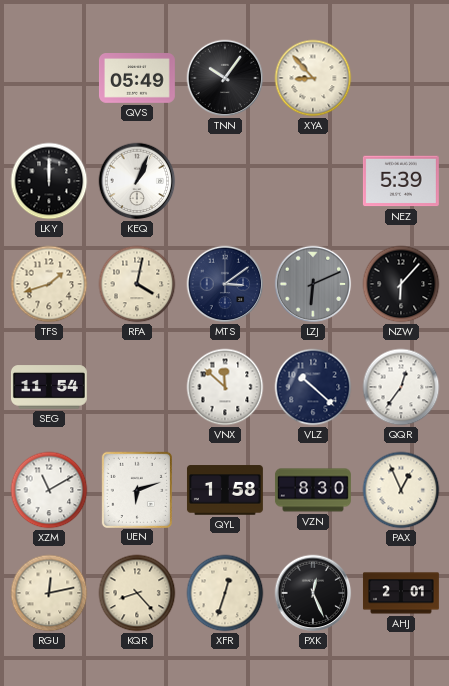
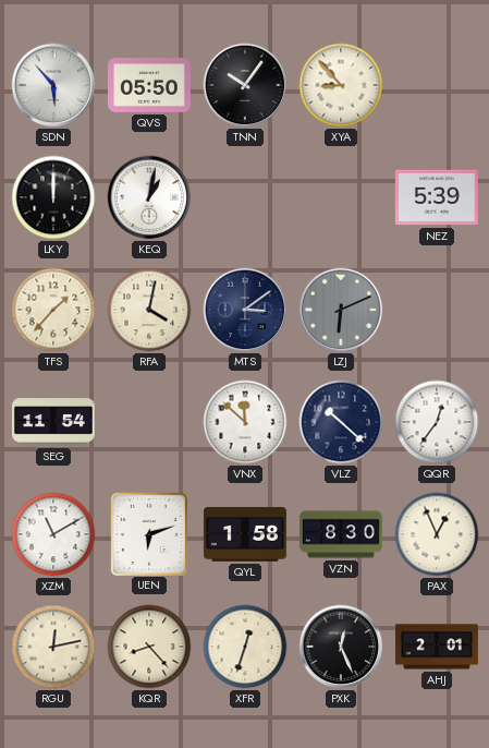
SDN: none -> 5:53
QVS: 05:49 -> 05:50
KEQ: 1:04 -> 1:02
TFS: 1:42 -> 1:37
NZW: 6:07 -> none
